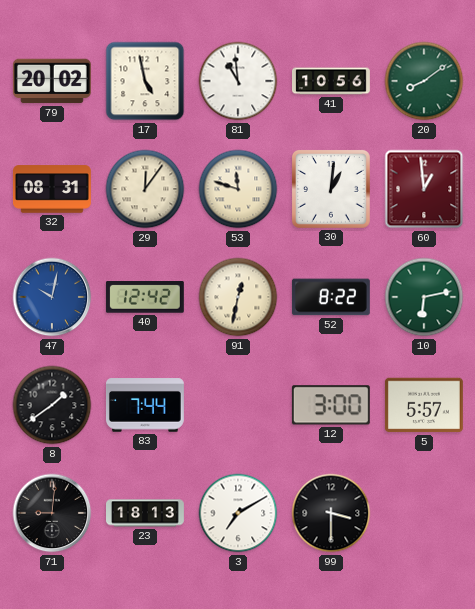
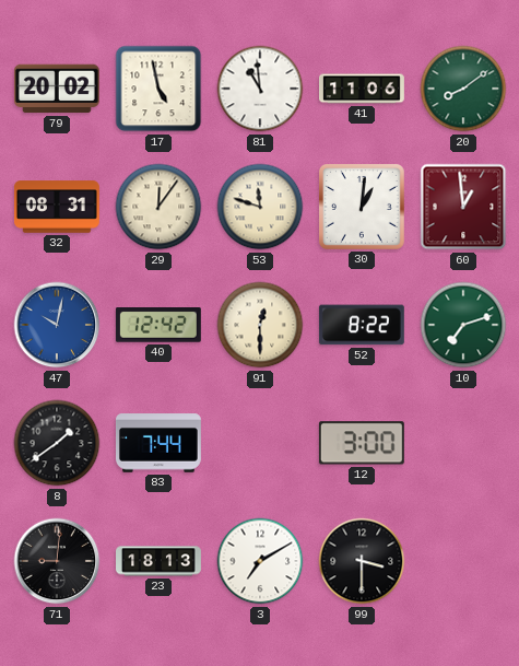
41: 10:56 -> 11:06
91: 12:32 -> 12:30
10: 6:13 -> 7:12
5: 5:57 -> none
